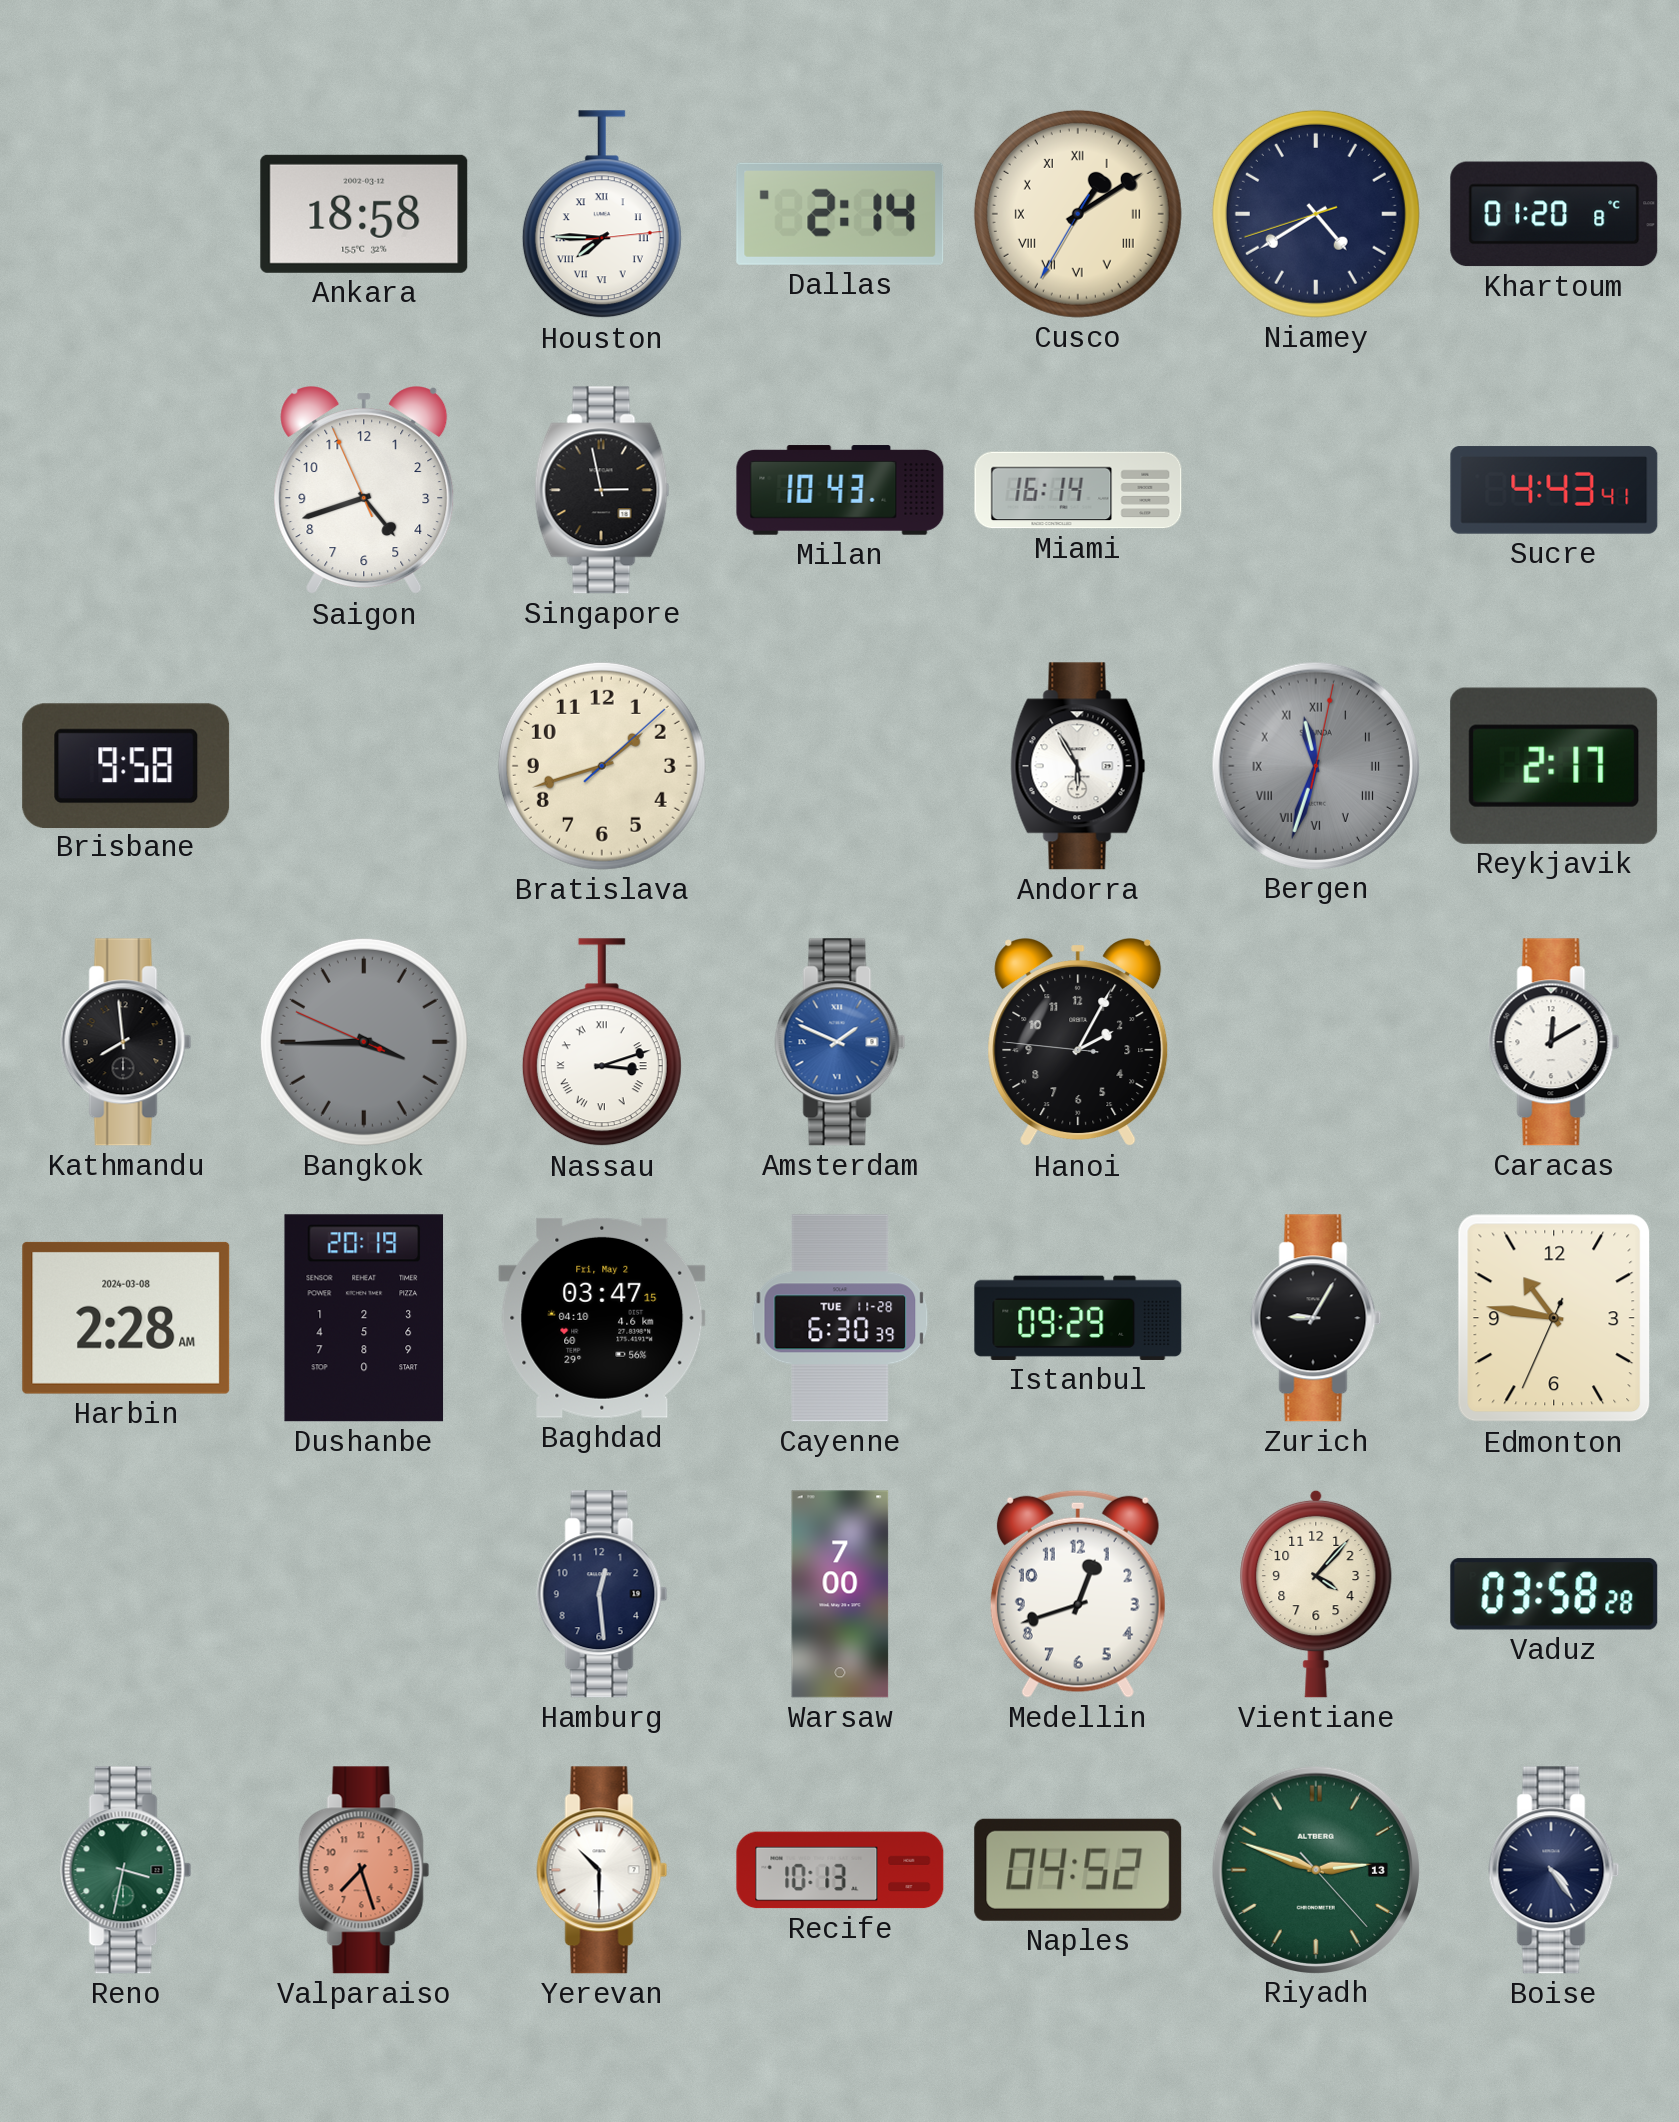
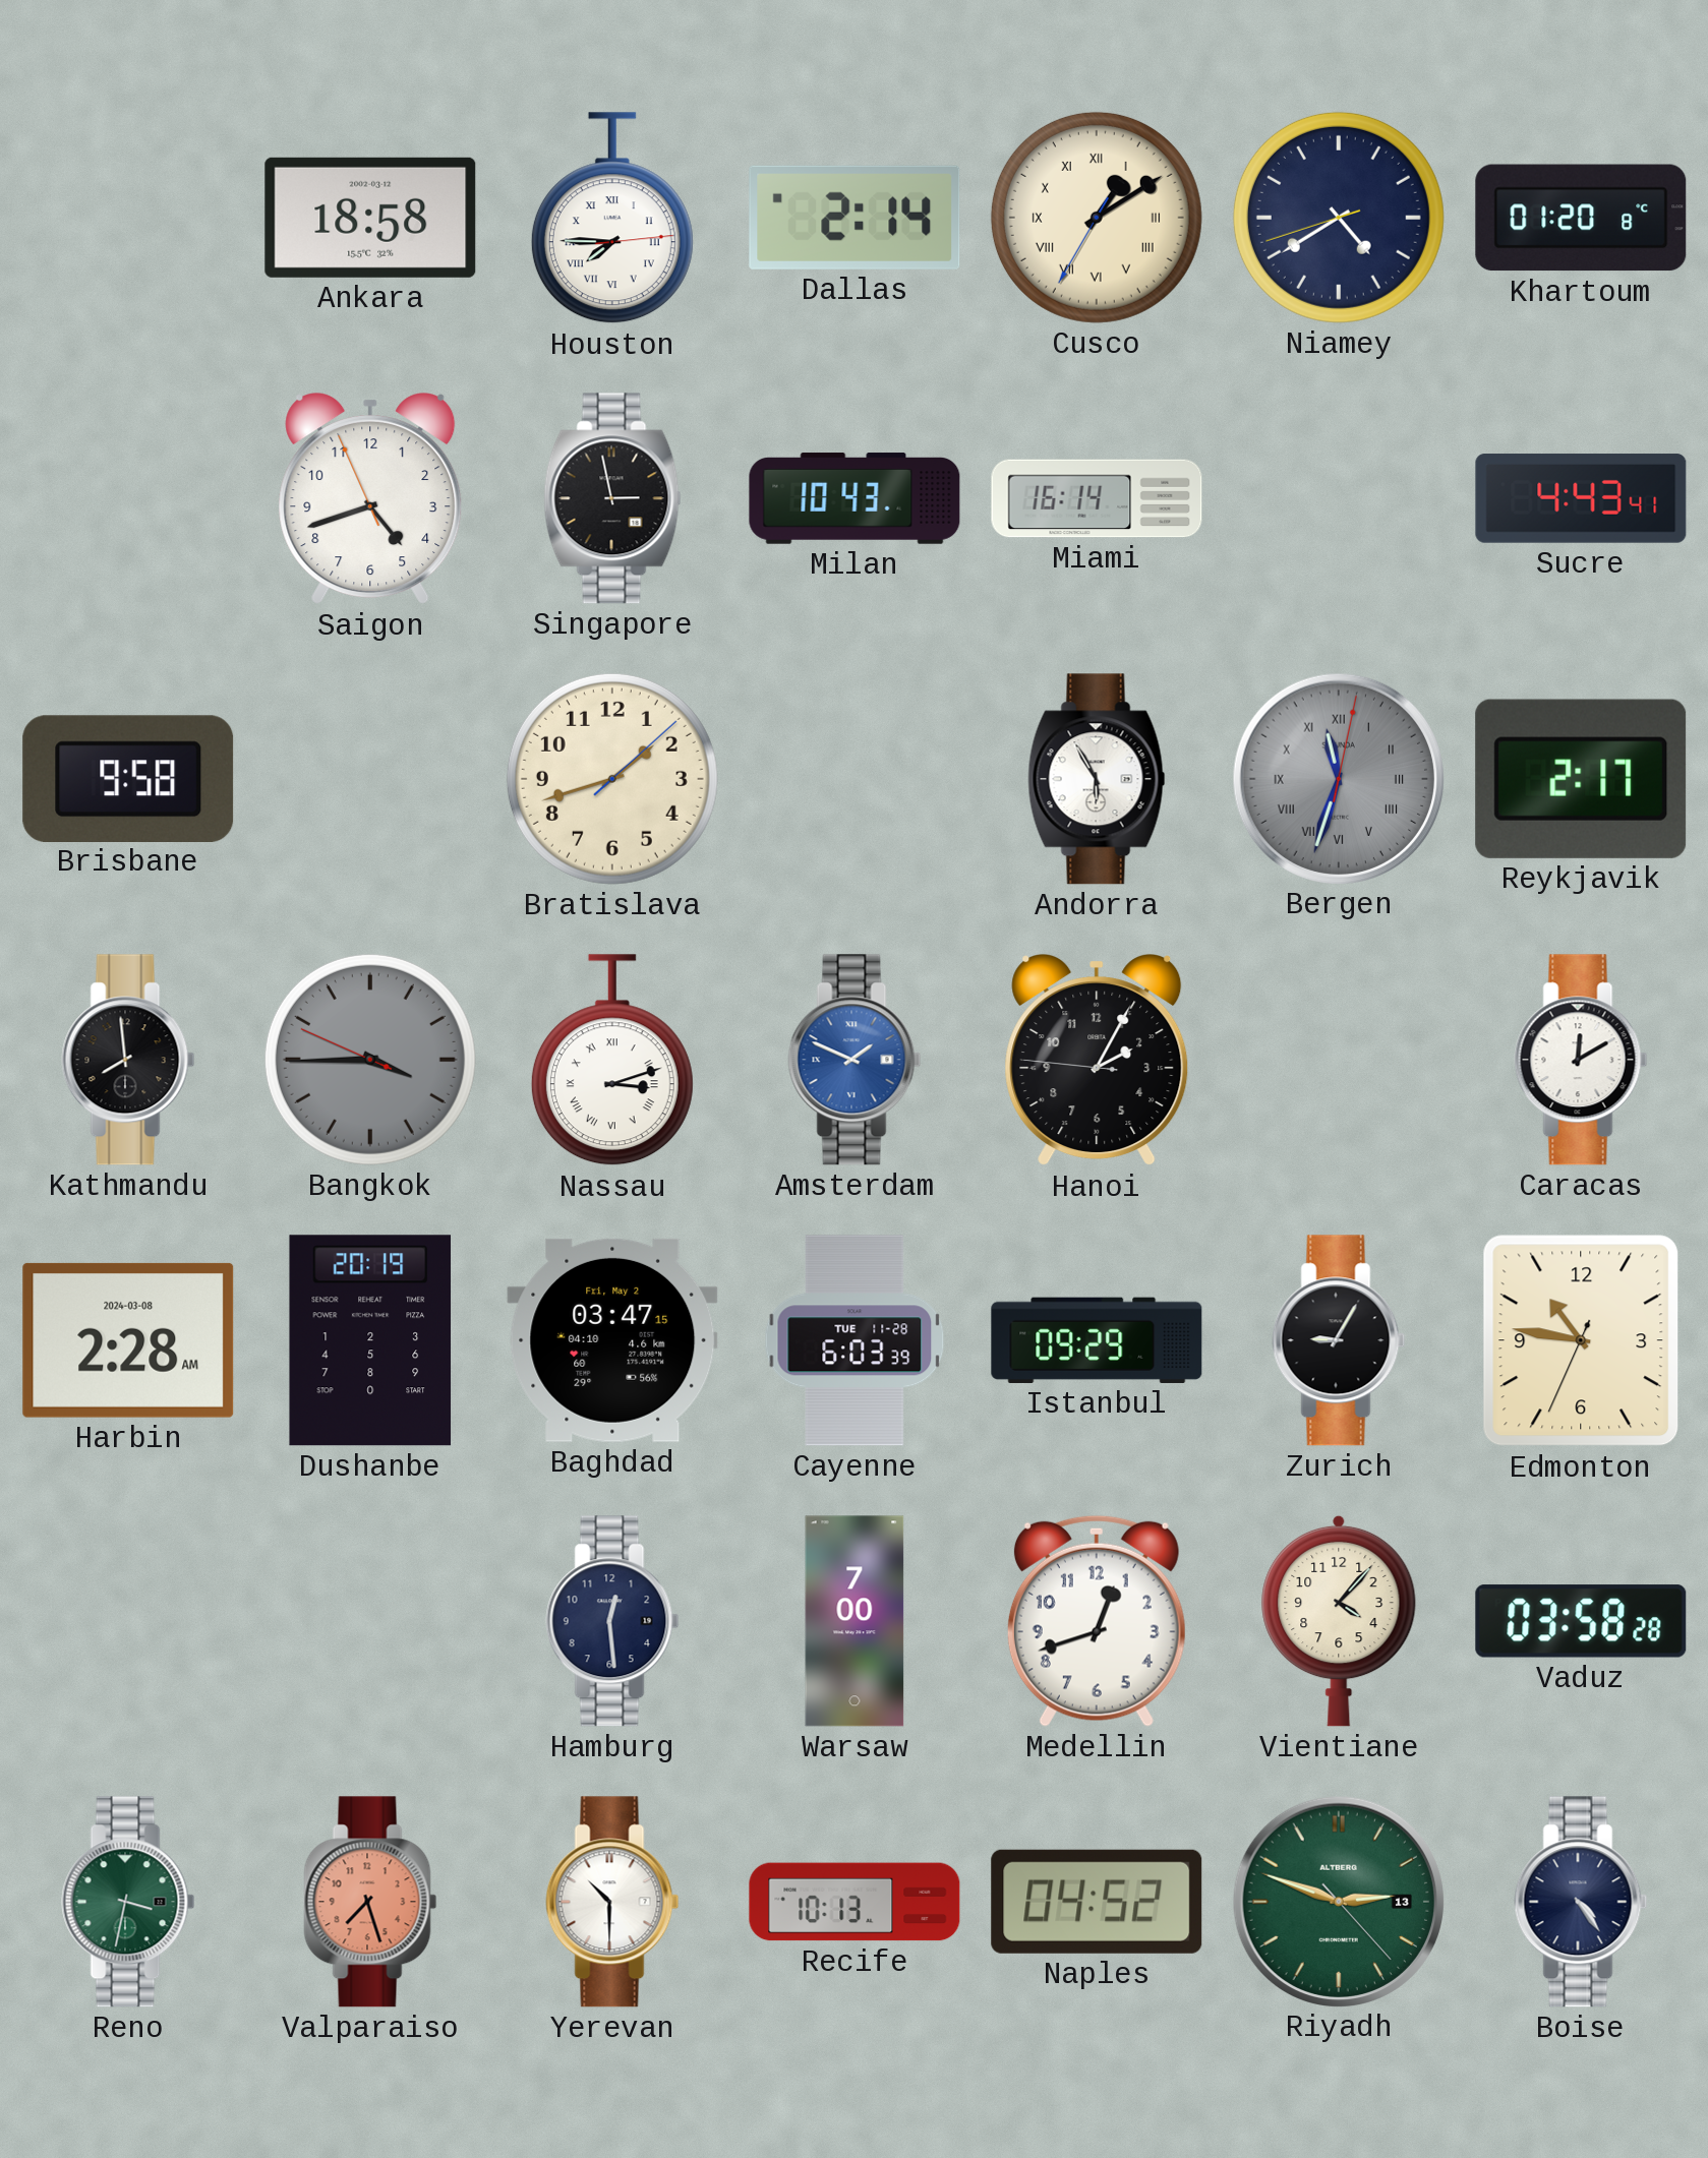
Cayenne: 6:30 -> 6:03
